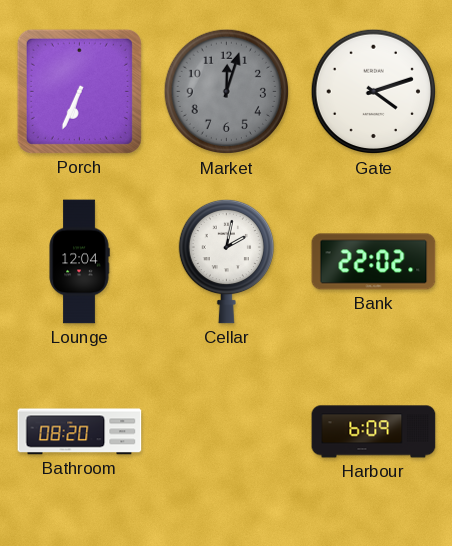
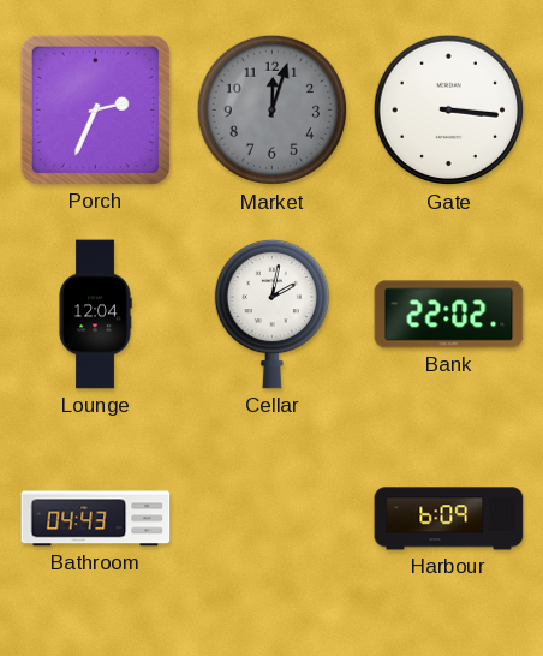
Porch: 6:34 -> 2:34
Gate: 4:12 -> 3:16
Bathroom: 08:20 -> 04:43
